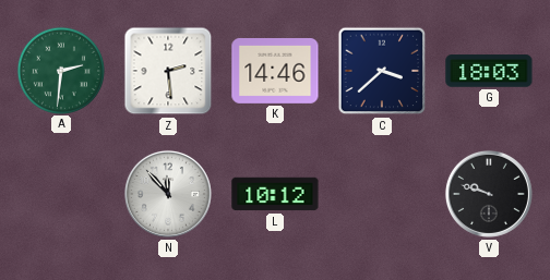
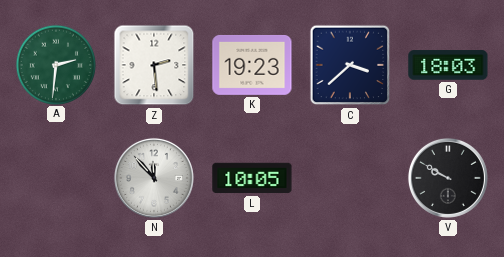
K: 14:46 -> 19:23
L: 10:12 -> 10:05
V: 9:48 -> 9:50
